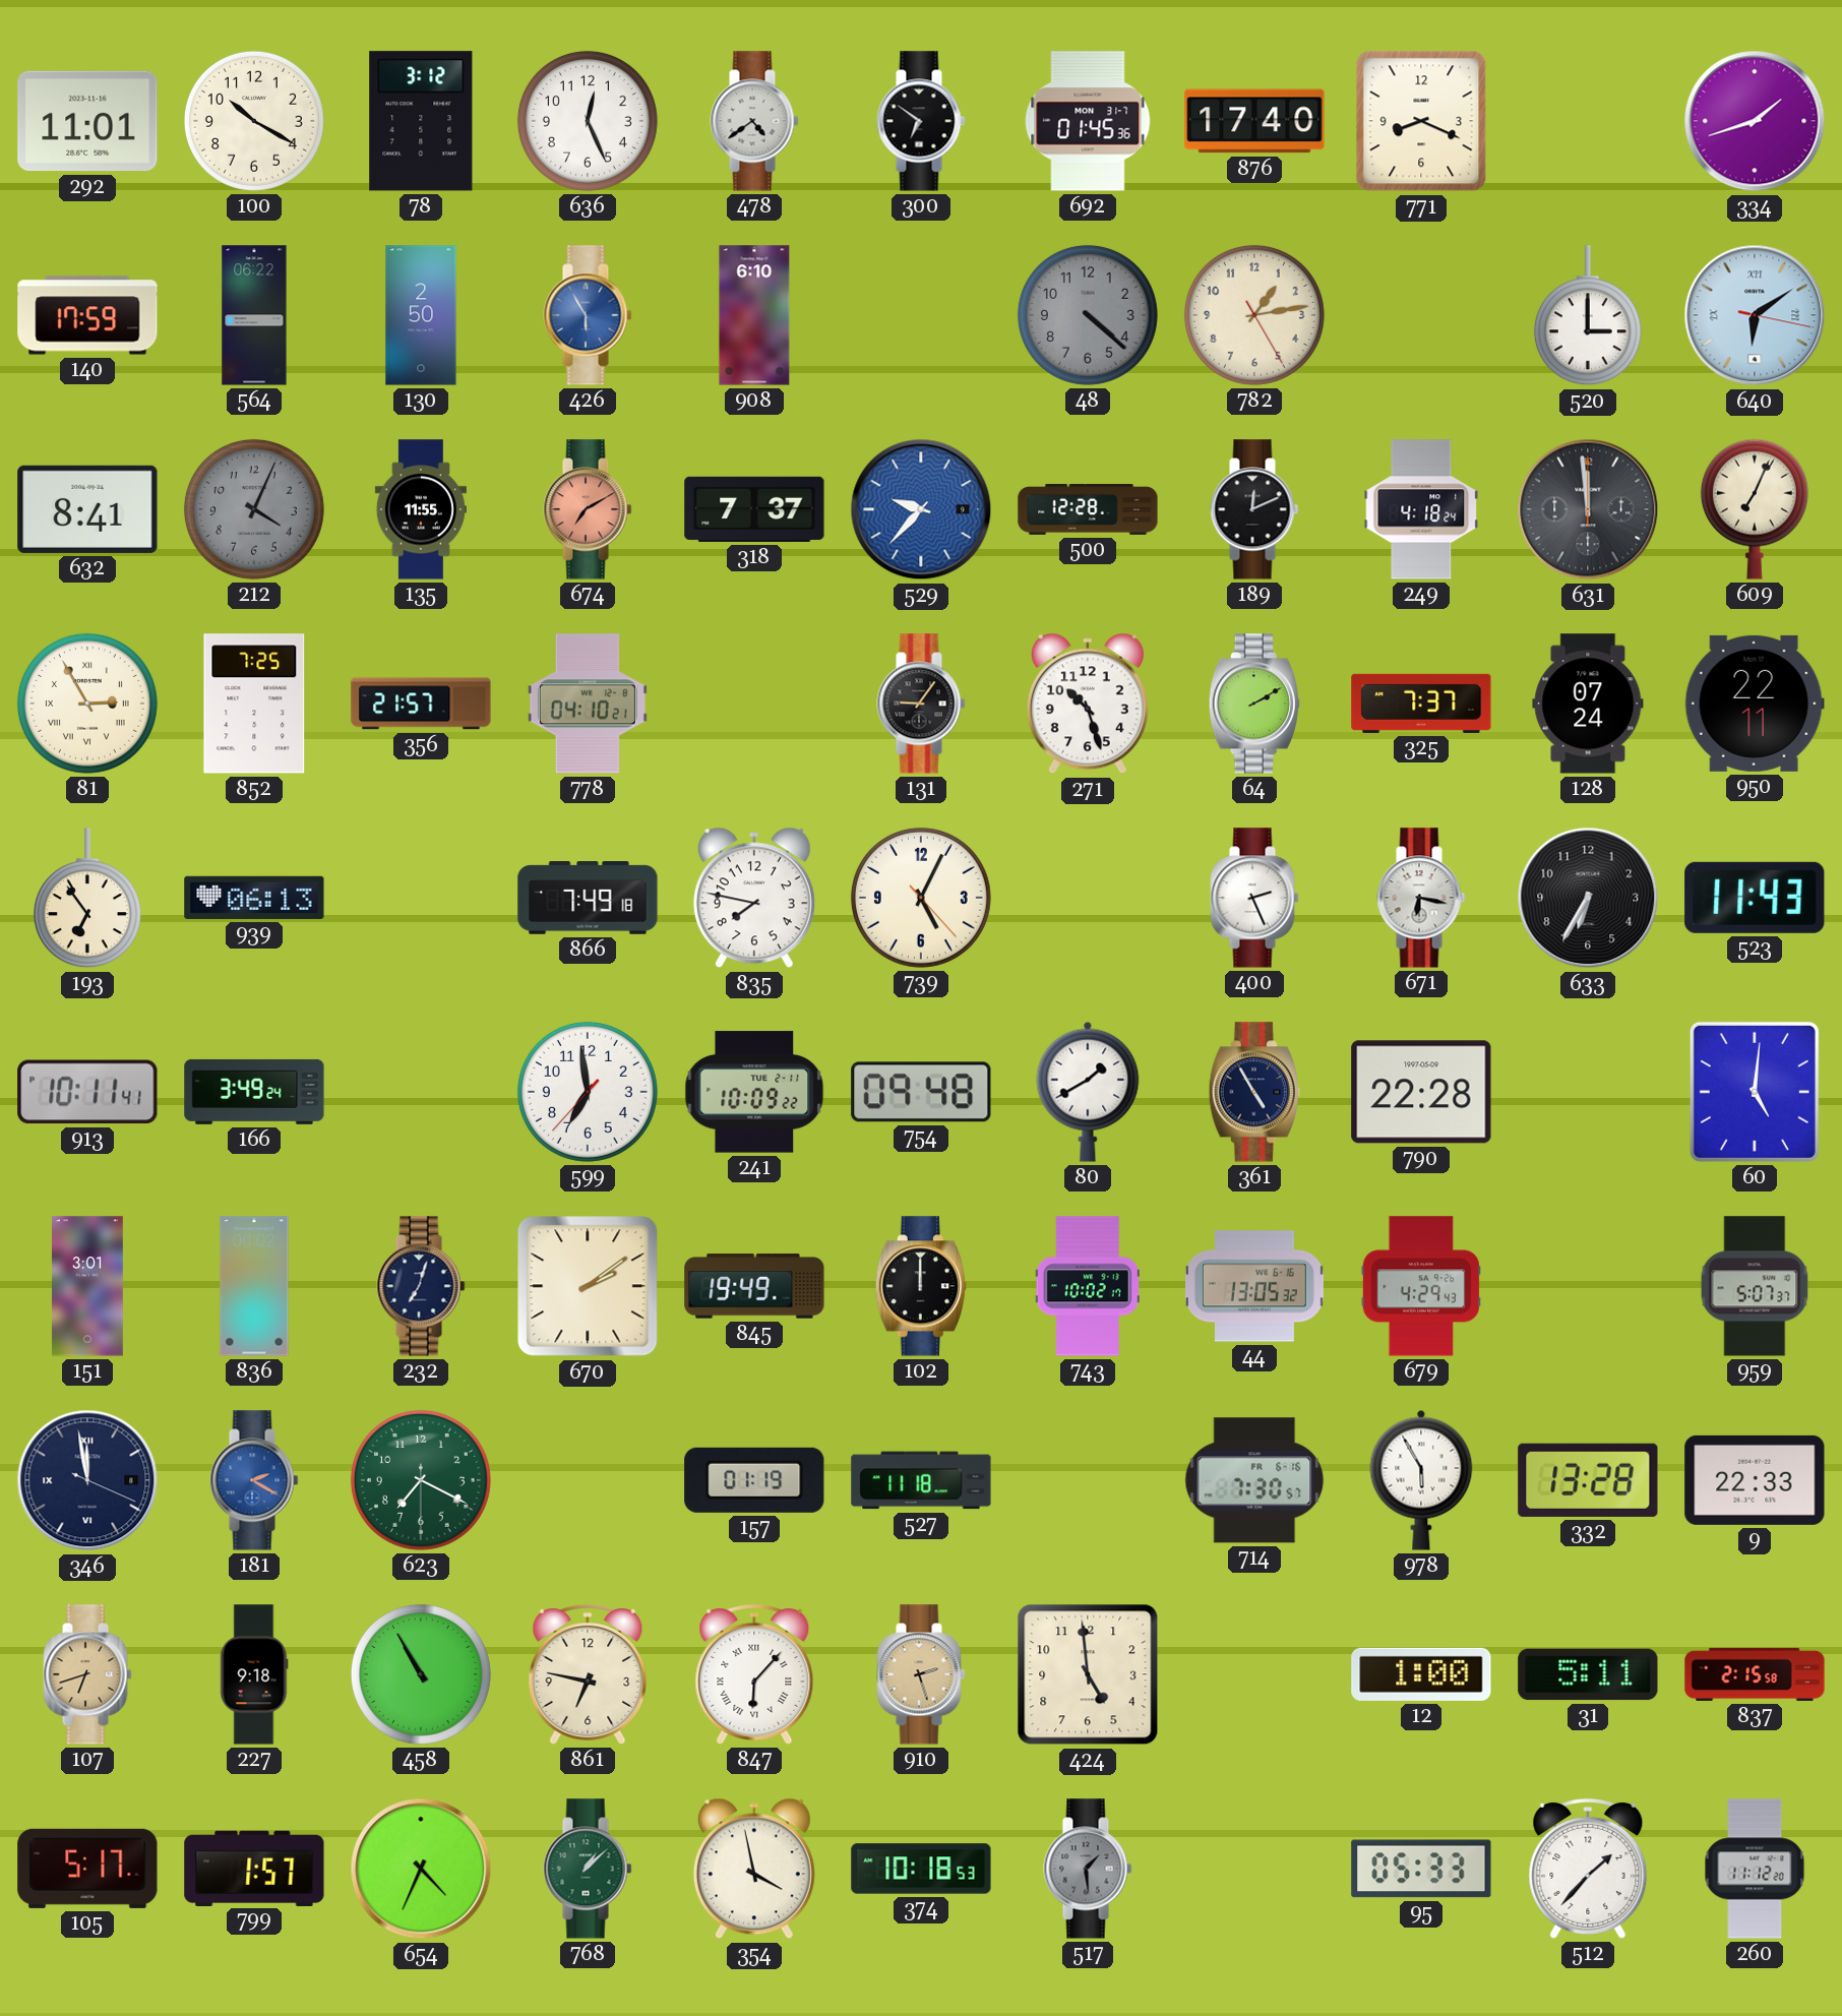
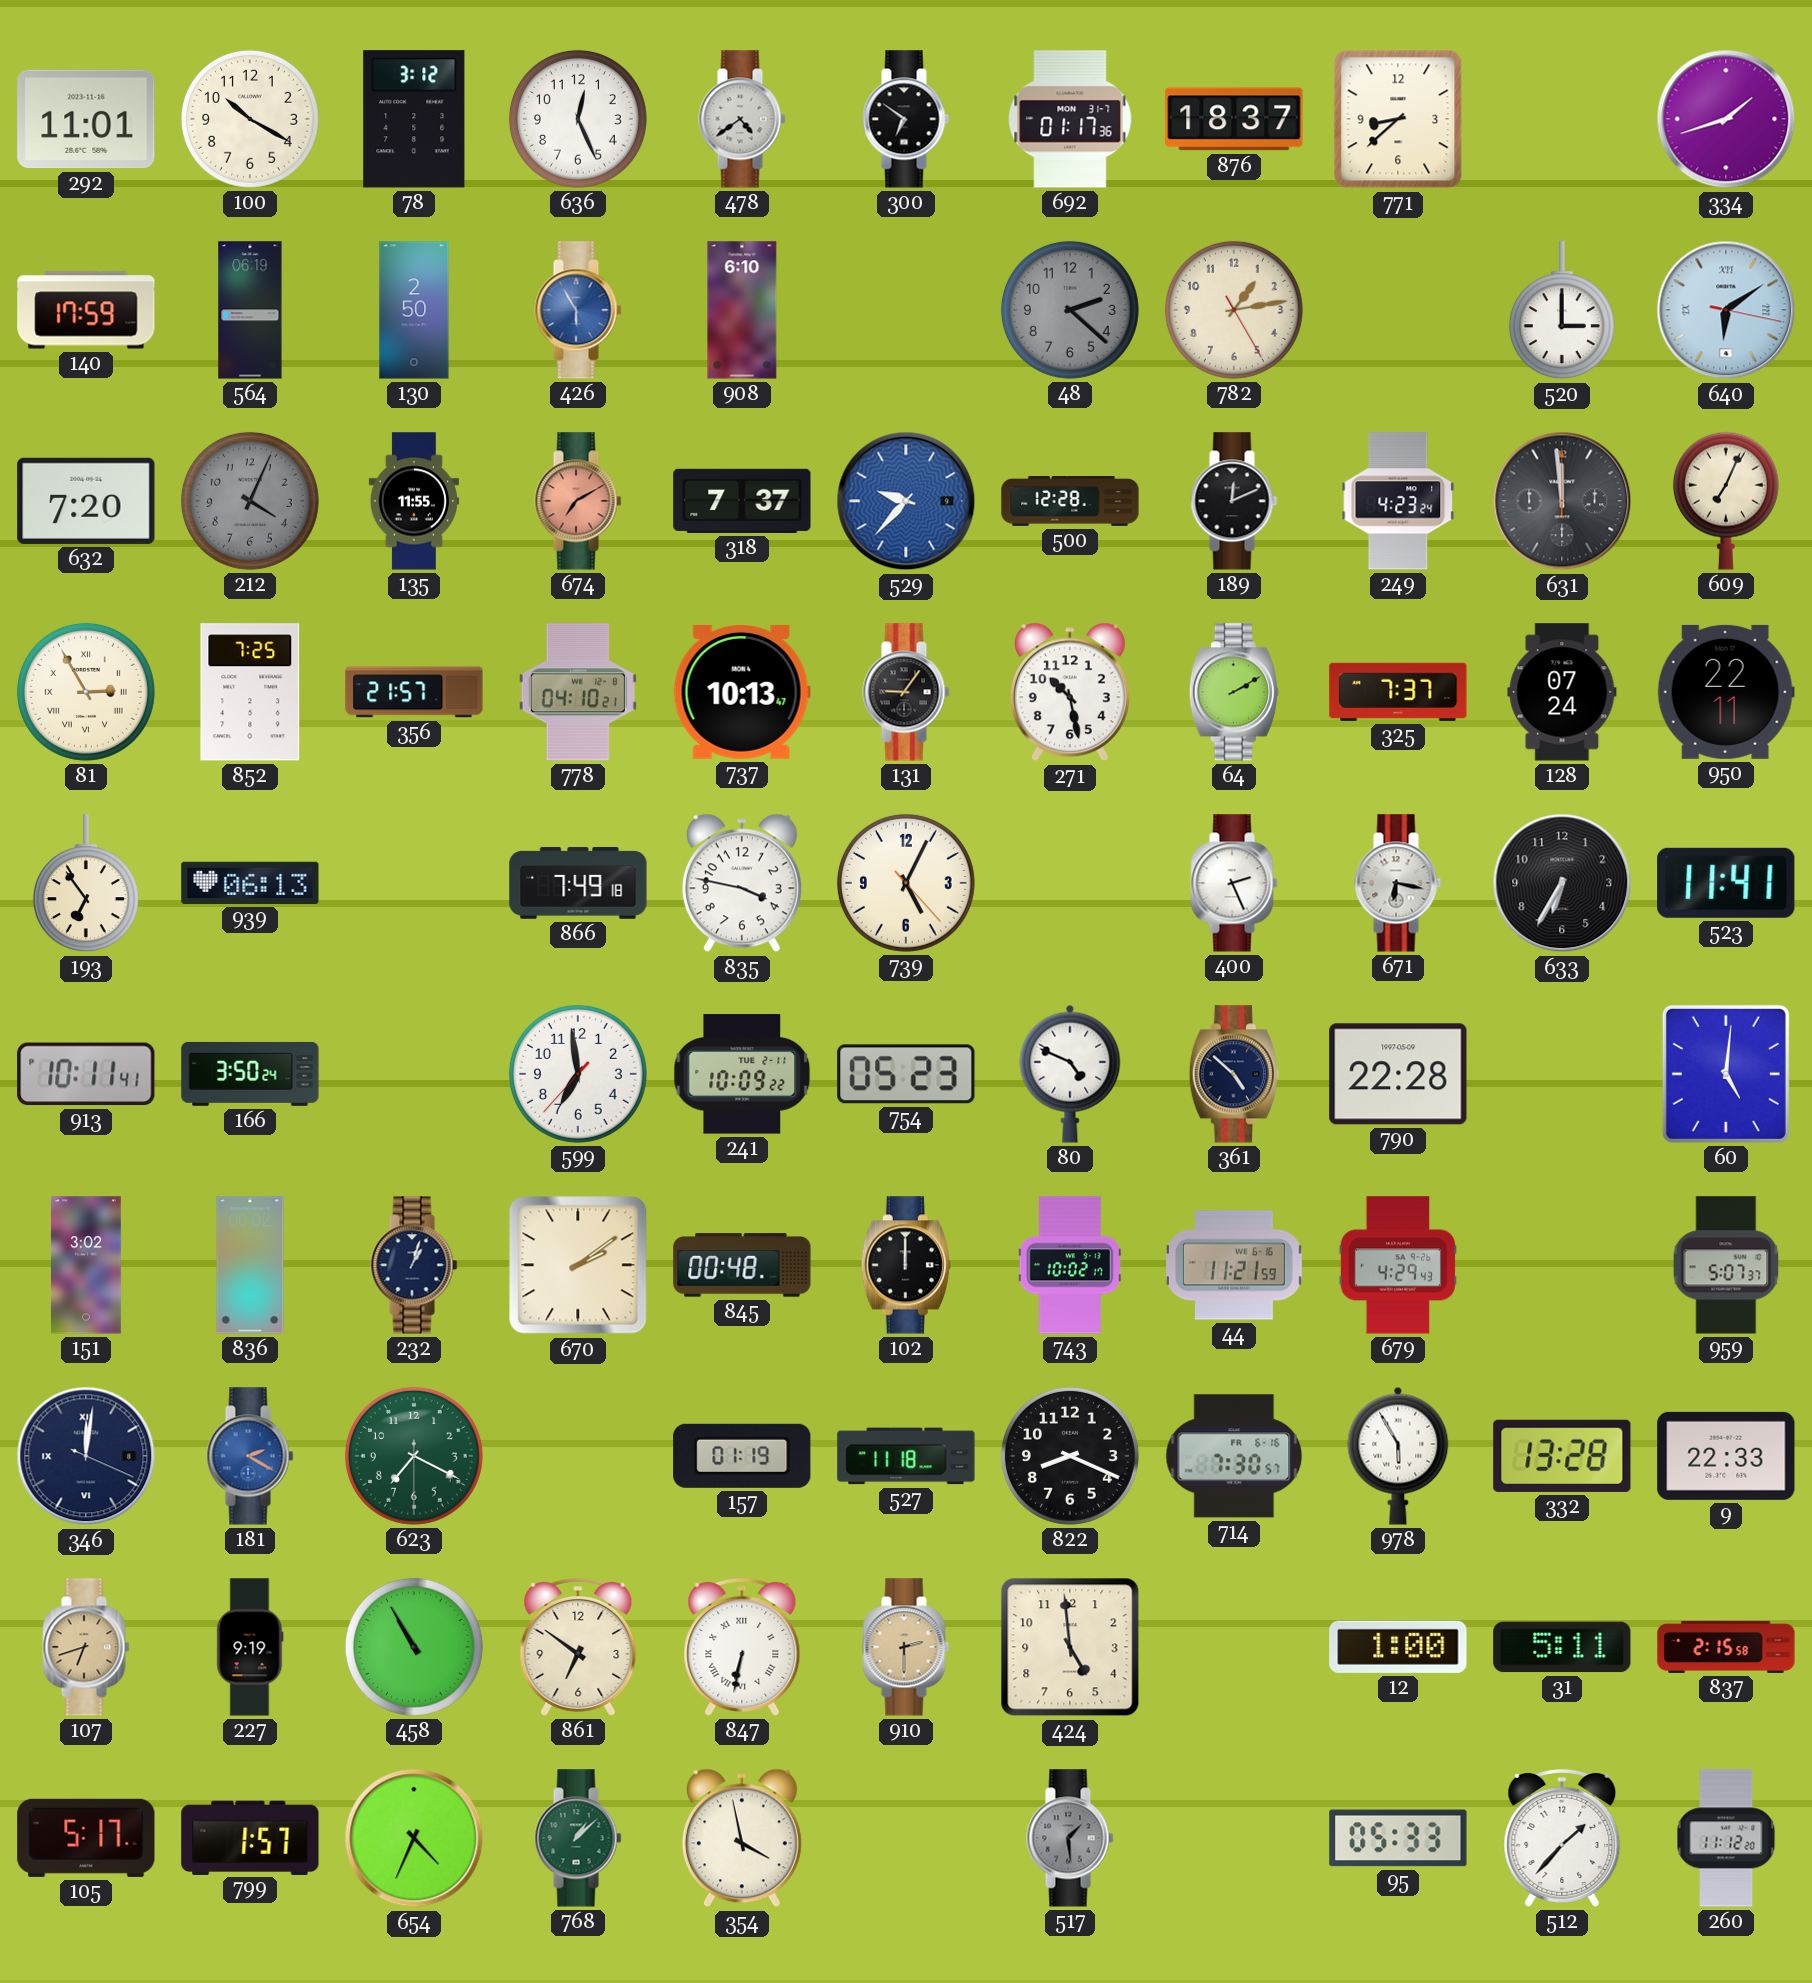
692: 01:45 -> 01:17
876: 17:40 -> 18:37
771: 8:19 -> 8:38
564: 06:22 -> 06:19
48: 4:22 -> 2:22
632: 8:41 -> 7:20
249: 4:18 -> 4:23
737: none -> 10:13
271: 10:27 -> 10:28
835: 7:47 -> 3:47
523: 11:43 -> 11:41
166: 3:49 -> 3:50
754: 09:48 -> 05:23
80: 1:40 -> 4:49
361: 4:55 -> 4:52
151: 3:01 -> 3:02
232: 7:03 -> 1:03
845: 19:49 -> 00:48
44: 13:05 -> 11:21
346: 11:58 -> 12:01
822: none -> 8:19
227: 9:18 -> 9:19
861: 6:47 -> 6:51
847: 6:07 -> 6:32
910: 2:27 -> 2:30
374: 10:18 -> none
